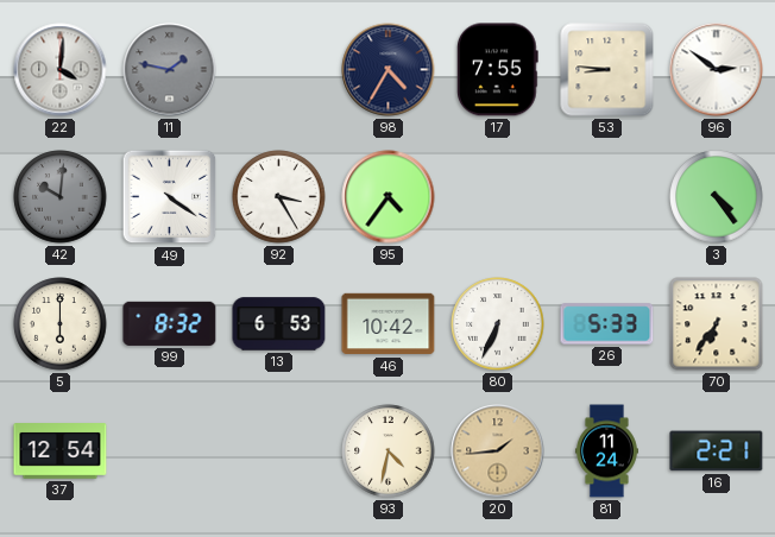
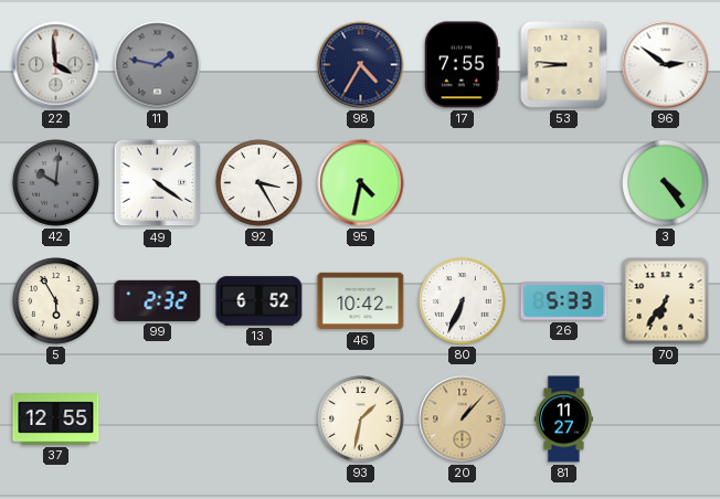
22: 4:01 -> 3:59
95: 4:36 -> 4:32
5: 6:00 -> 5:55
99: 8:32 -> 2:32
13: 6:53 -> 6:52
37: 12:54 -> 12:55
93: 4:32 -> 1:32
20: 1:44 -> 1:07
81: 11:24 -> 11:27
16: 2:21 -> none
